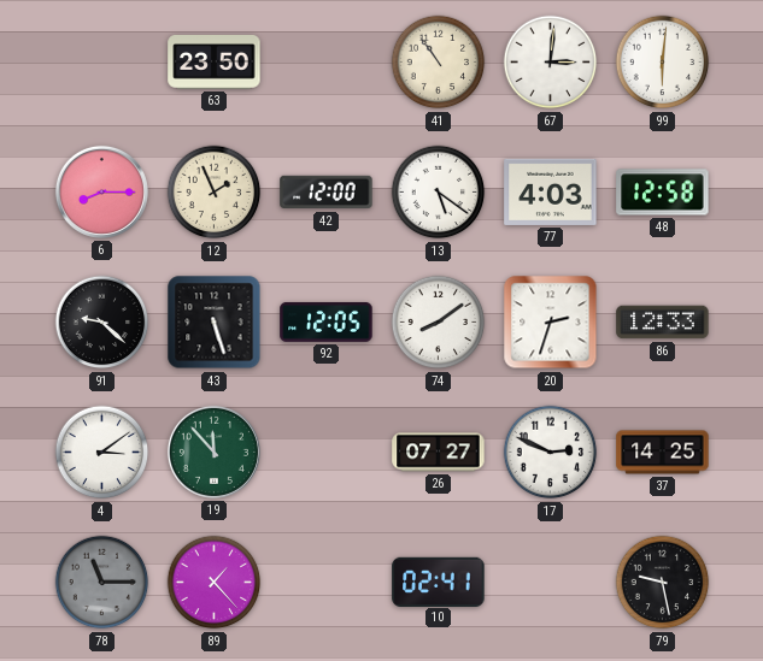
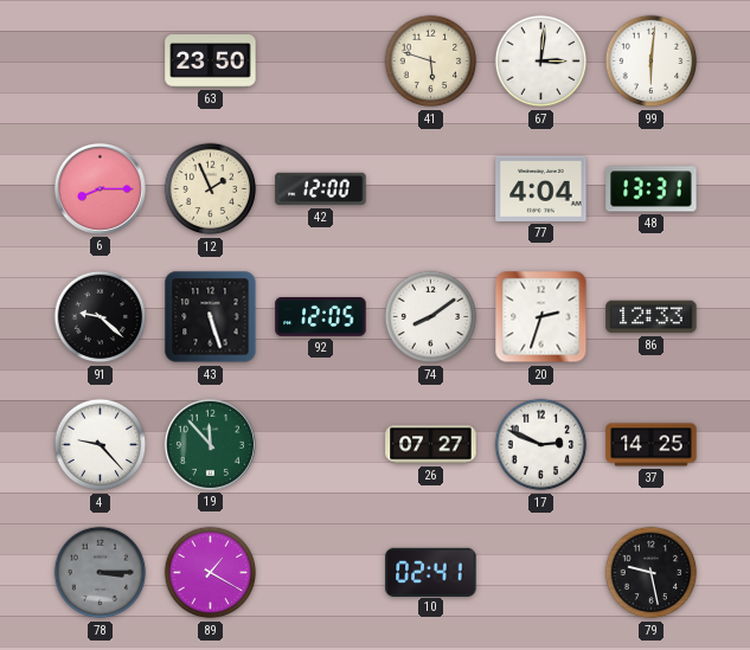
41: 10:54 -> 5:48
13: 5:21 -> none
77: 4:03 -> 4:04
48: 12:58 -> 13:31
4: 3:09 -> 9:23
78: 11:15 -> 3:15
89: 1:23 -> 1:20
